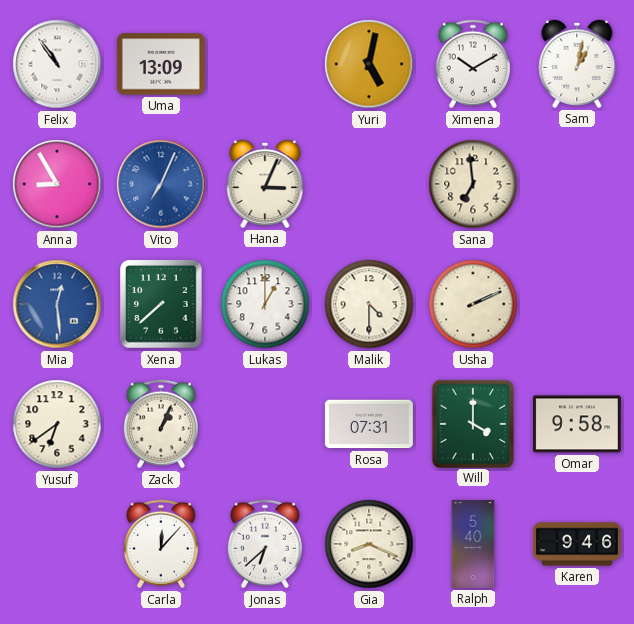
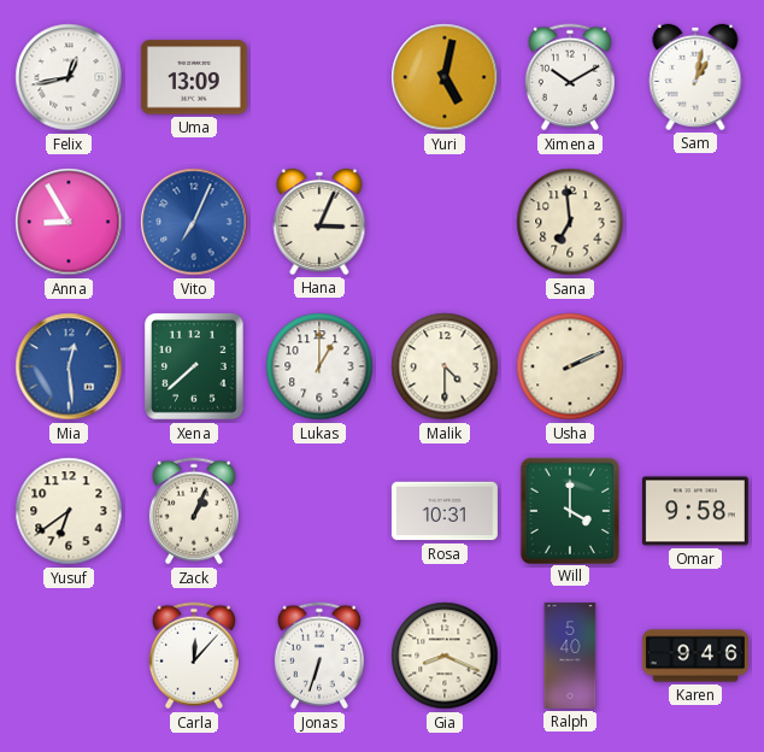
Felix: 10:54 -> 12:43
Rosa: 07:31 -> 10:31
Jonas: 6:38 -> 6:33
